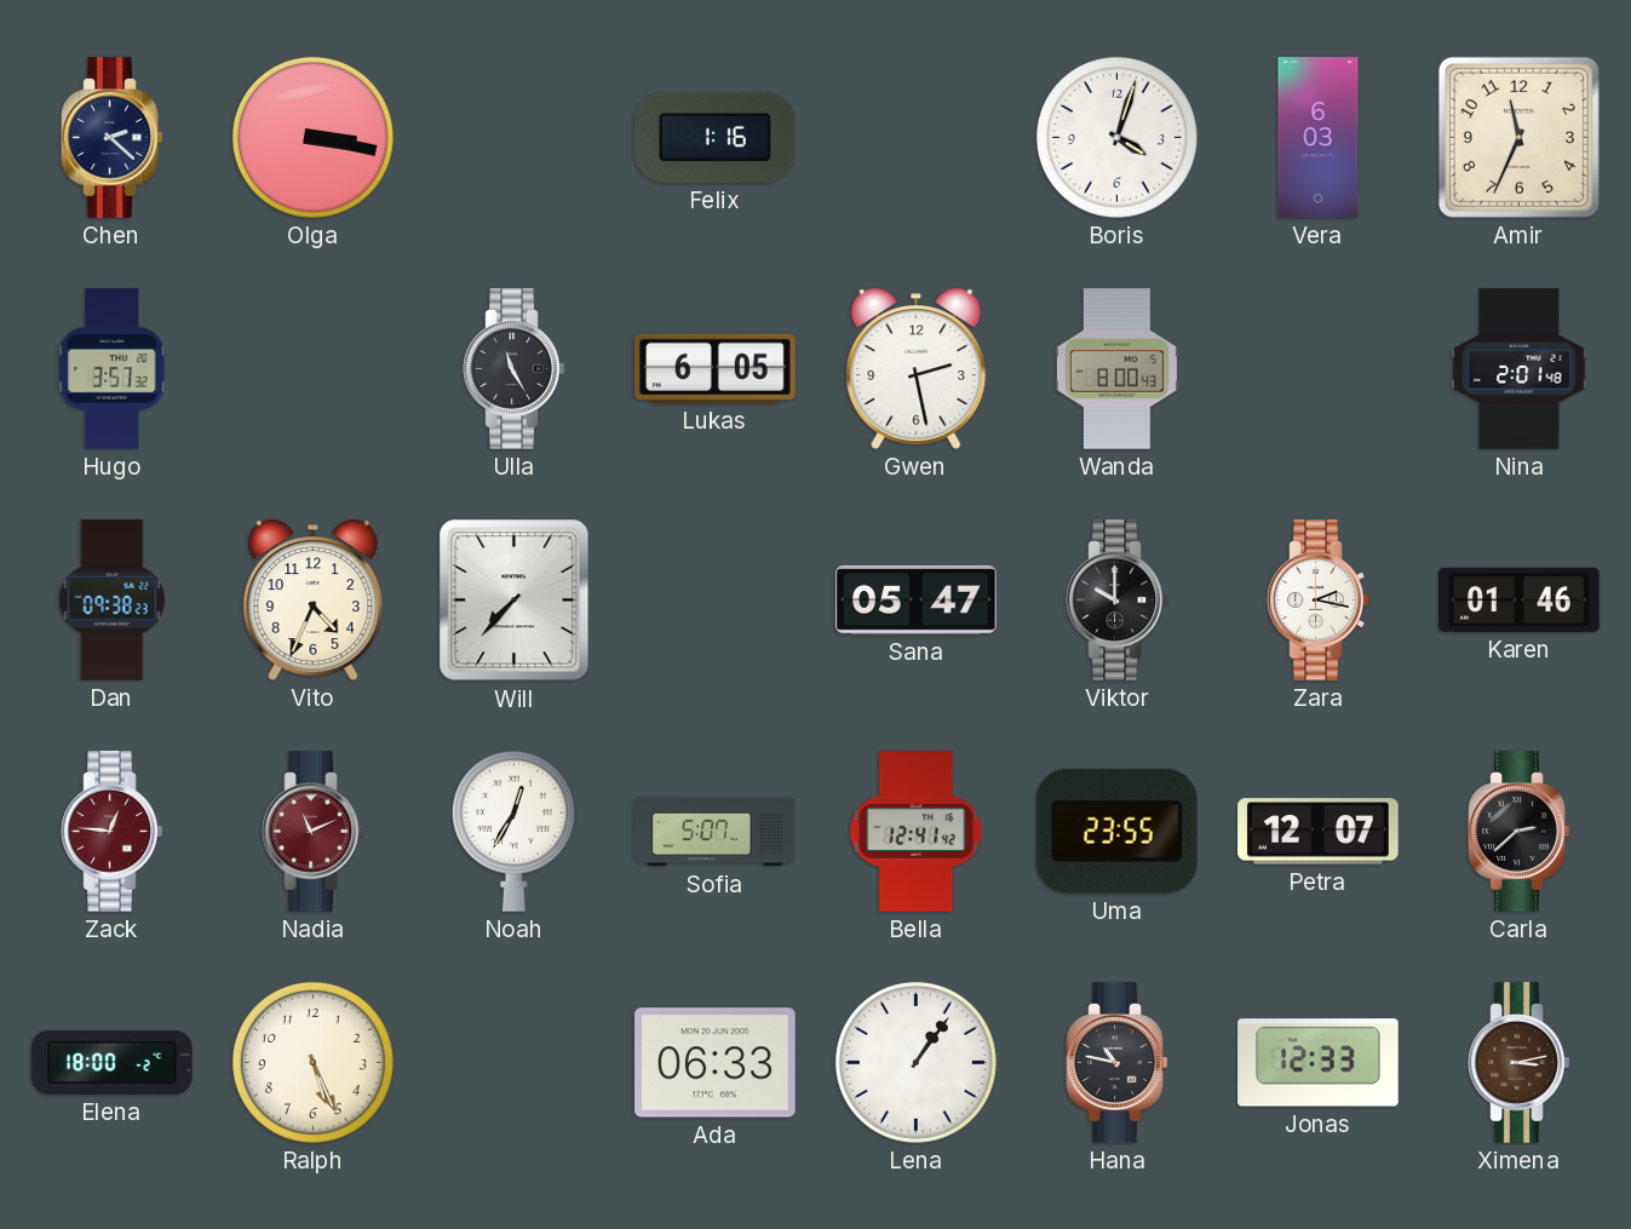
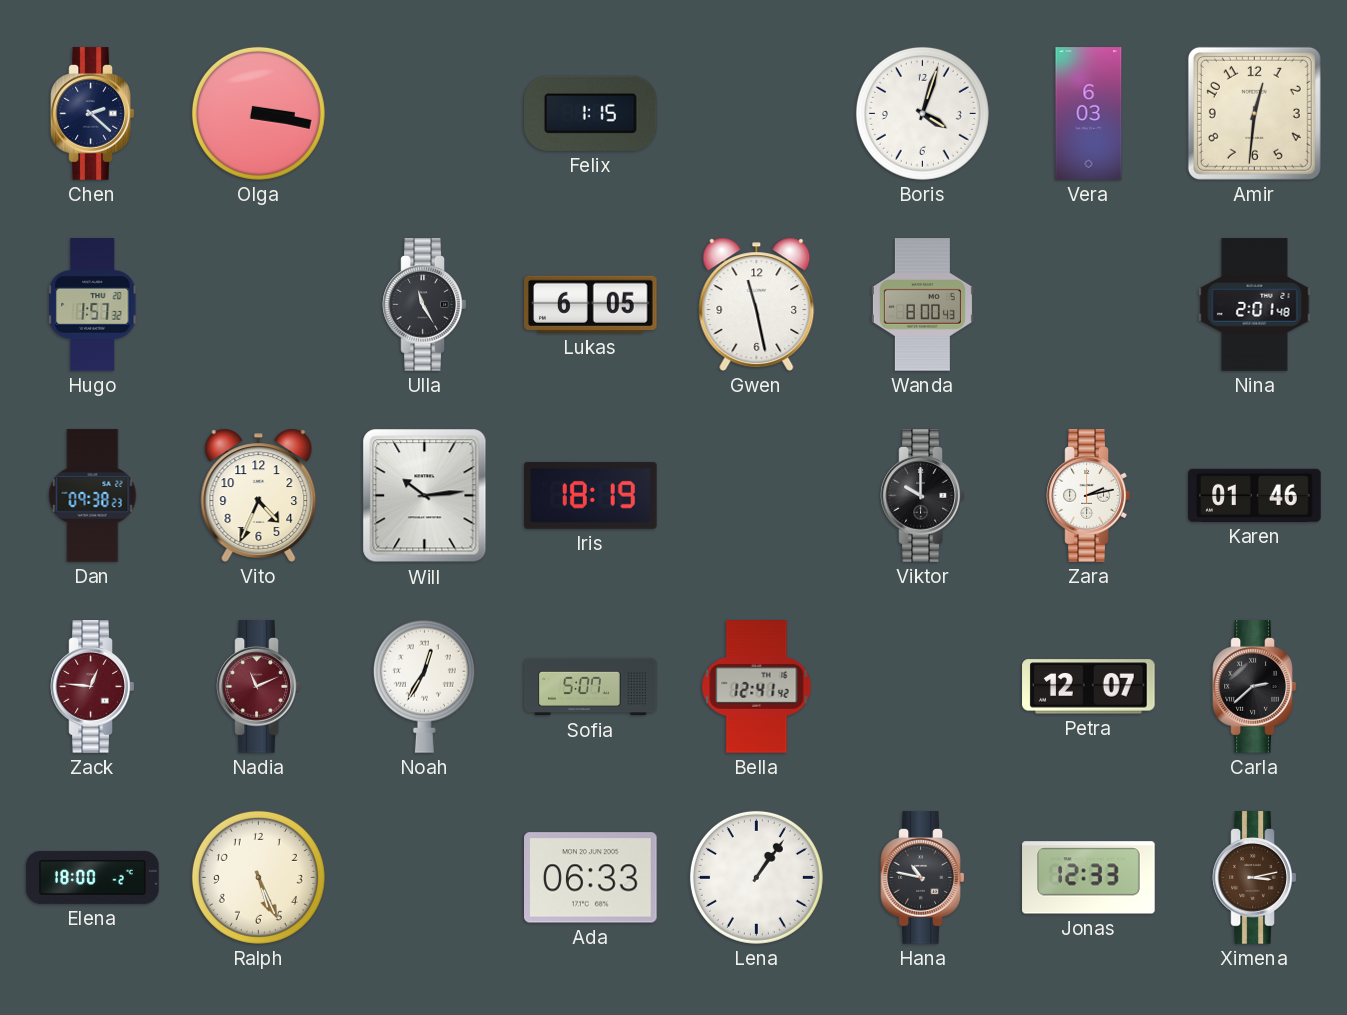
Felix: 1:16 -> 1:15
Amir: 11:34 -> 12:31
Hugo: 3:57 -> 1:57
Gwen: 2:28 -> 11:28
Will: 7:37 -> 10:14
Iris: none -> 18:19
Sana: 05:47 -> none
Zara: 2:17 -> 2:13
Uma: 23:55 -> none
